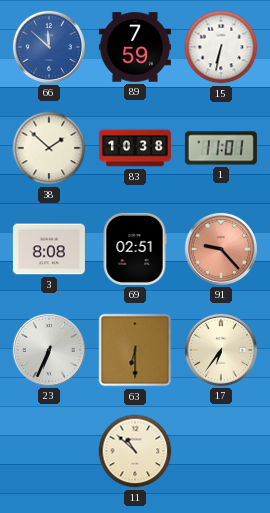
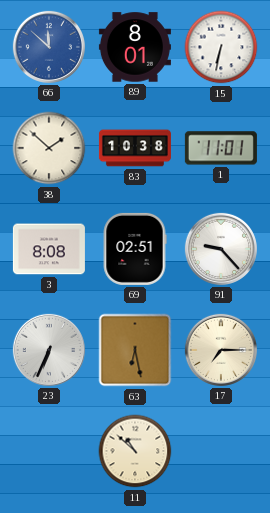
89: 7:59 -> 8:01
91 dial: salmon -> white
63: 6:30 -> 6:28
17: 6:36 -> 7:15
